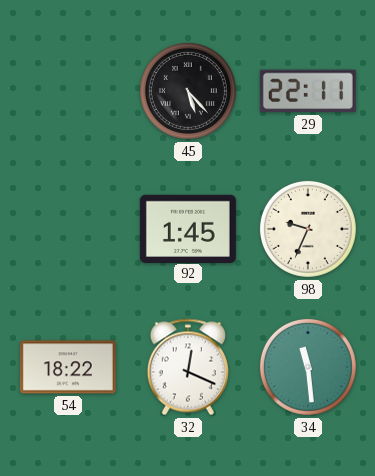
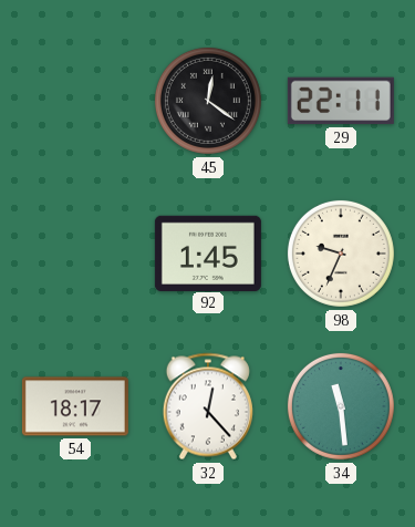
45: 5:23 -> 12:21
54: 18:22 -> 18:17
32: 12:19 -> 12:23
